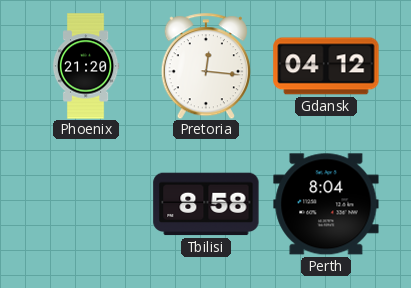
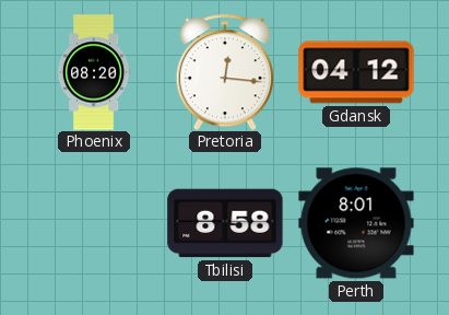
Phoenix: 21:20 -> 08:20
Perth: 8:04 -> 8:01
